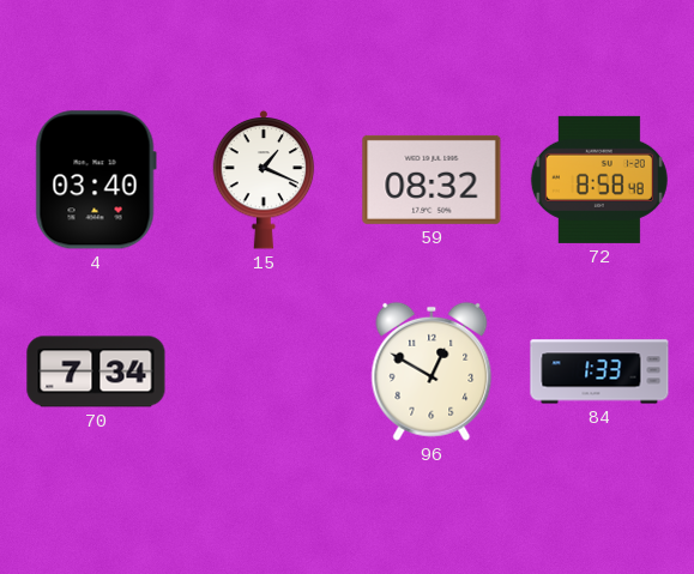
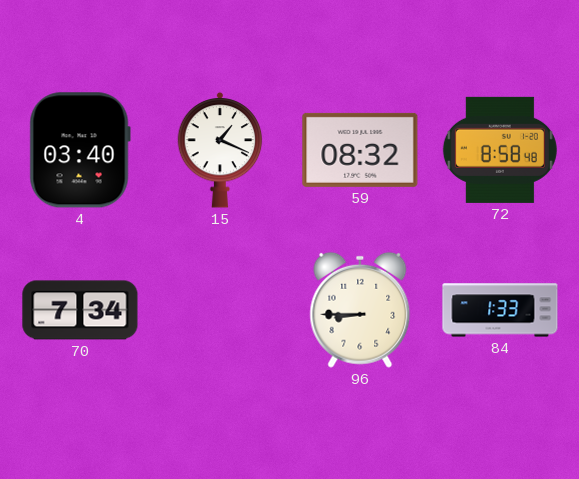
96: 12:50 -> 8:45
